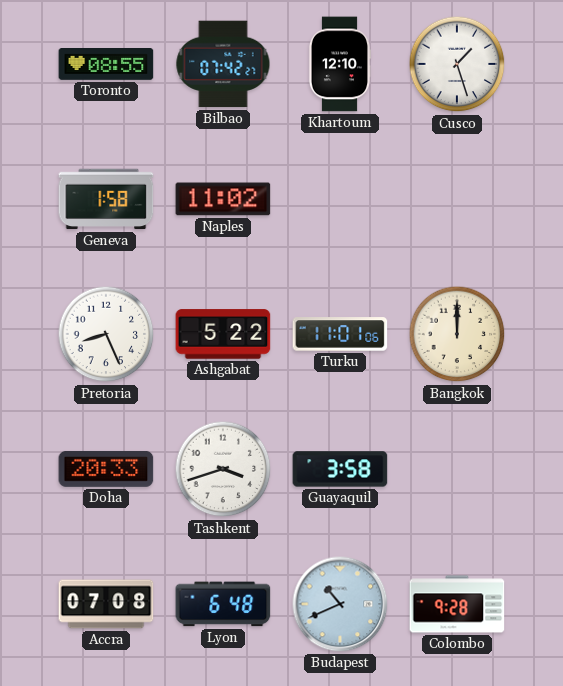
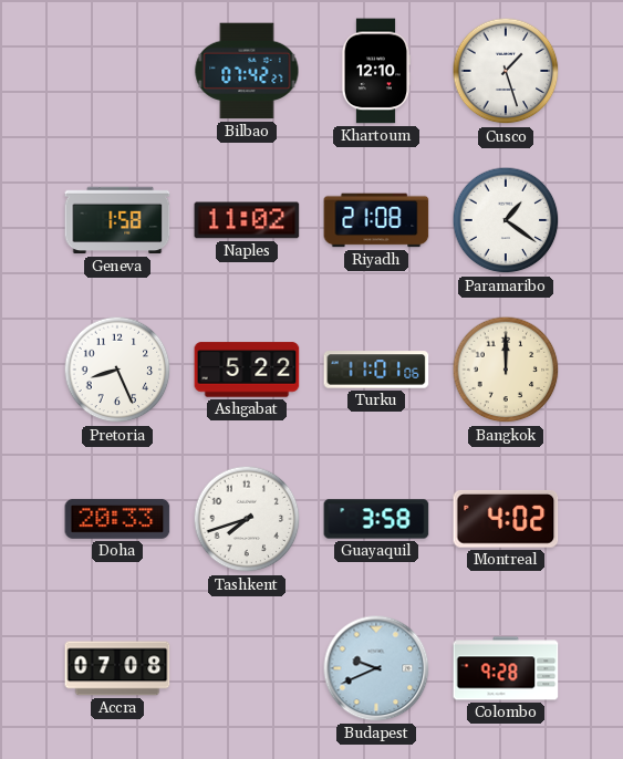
Toronto: 08:55 -> none
Riyadh: none -> 21:08
Paramaribo: none -> 1:21
Tashkent: 3:42 -> 7:42
Montreal: none -> 4:02
Lyon: 6:48 -> none
Budapest: 10:41 -> 9:41
